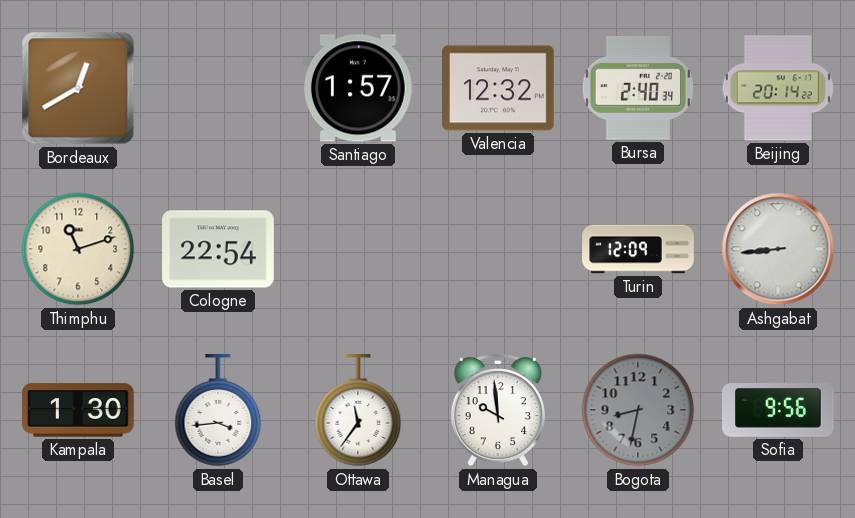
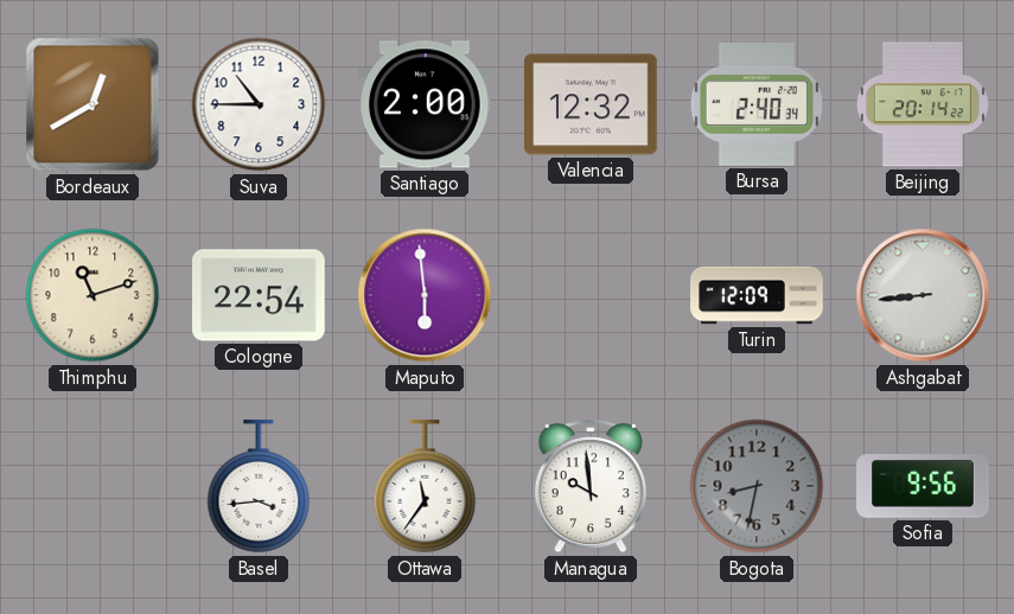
Suva: none -> 10:45
Santiago: 1:57 -> 2:00
Maputo: none -> 5:59
Kampala: 1:30 -> none
